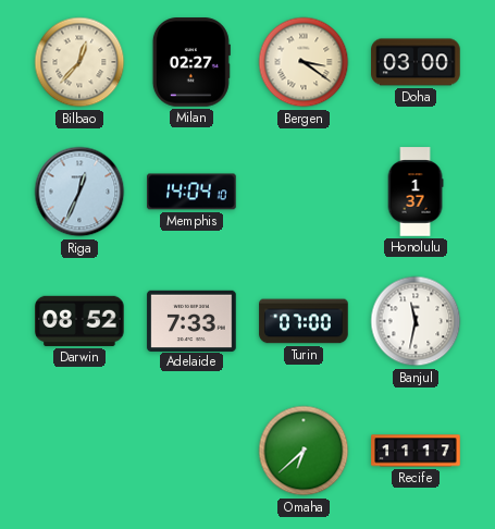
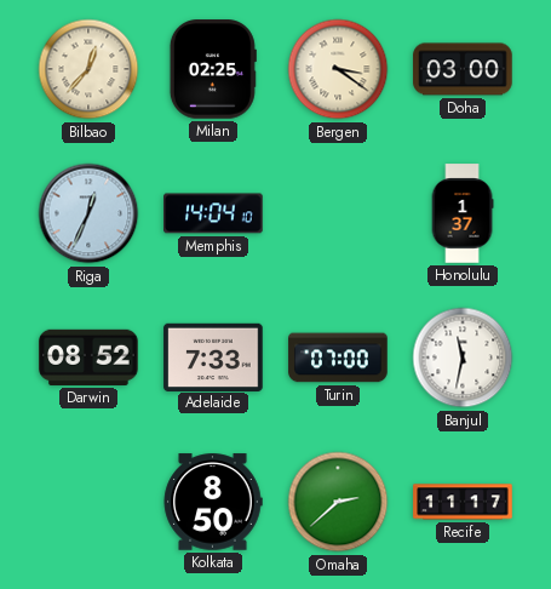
Milan: 02:27 -> 02:25
Kolkata: none -> 8:50
Omaha: 6:38 -> 2:38
